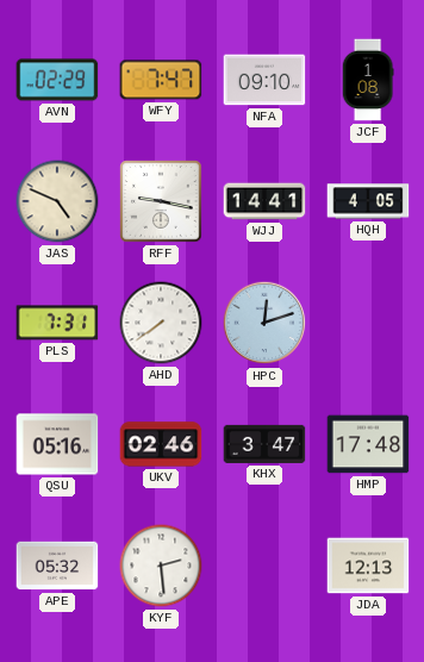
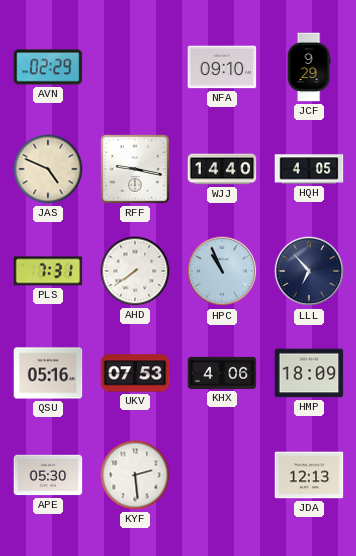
WFY: 7:47 -> none
JCF: 1:08 -> 9:29
WJJ: 14:41 -> 14:40
HPC: 12:12 -> 10:56
LLL: none -> 6:53
UKV: 02:46 -> 07:53
KHX: 3:47 -> 4:06
HMP: 17:48 -> 18:09
APE: 05:32 -> 05:30
